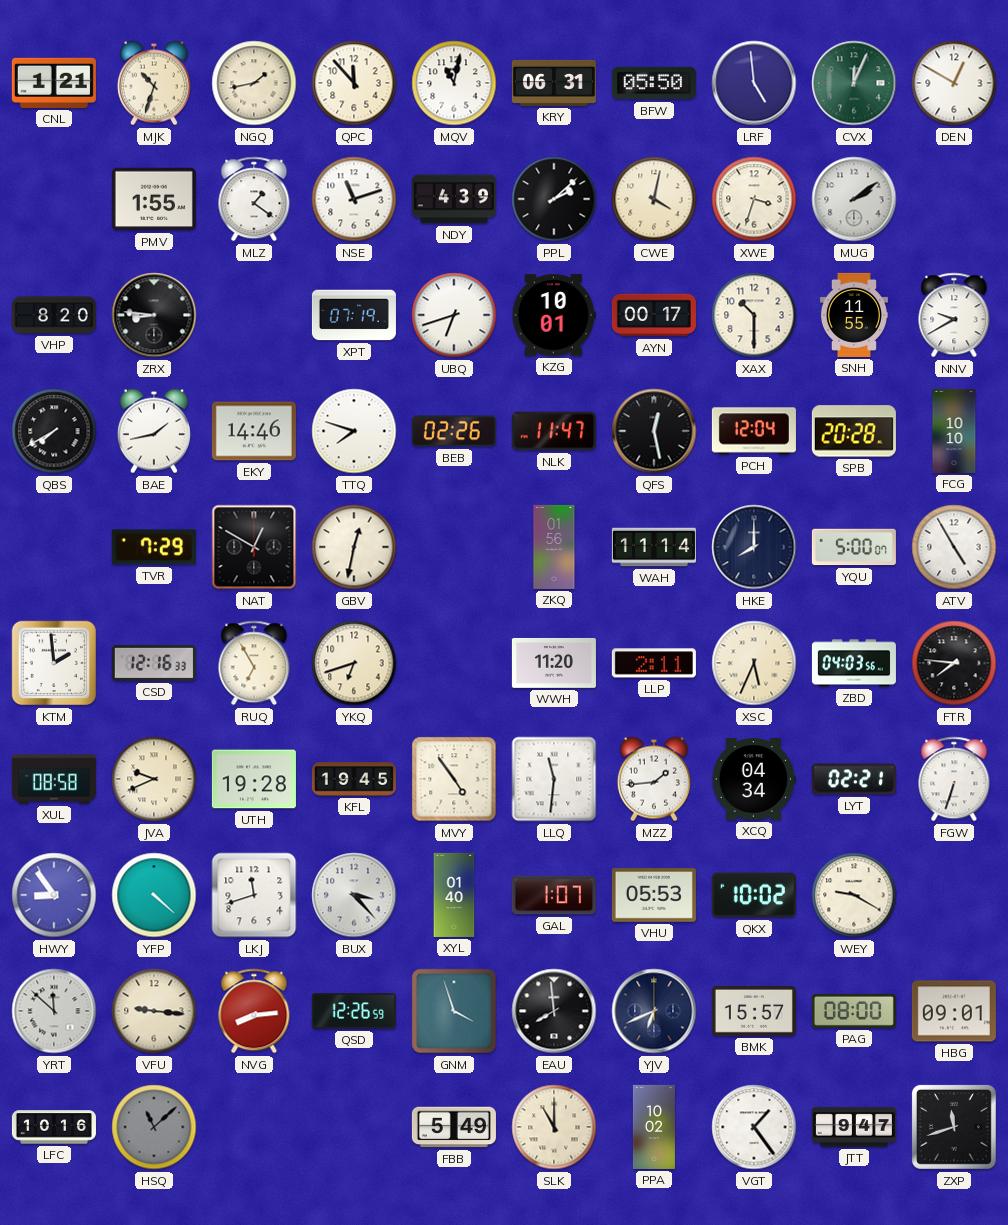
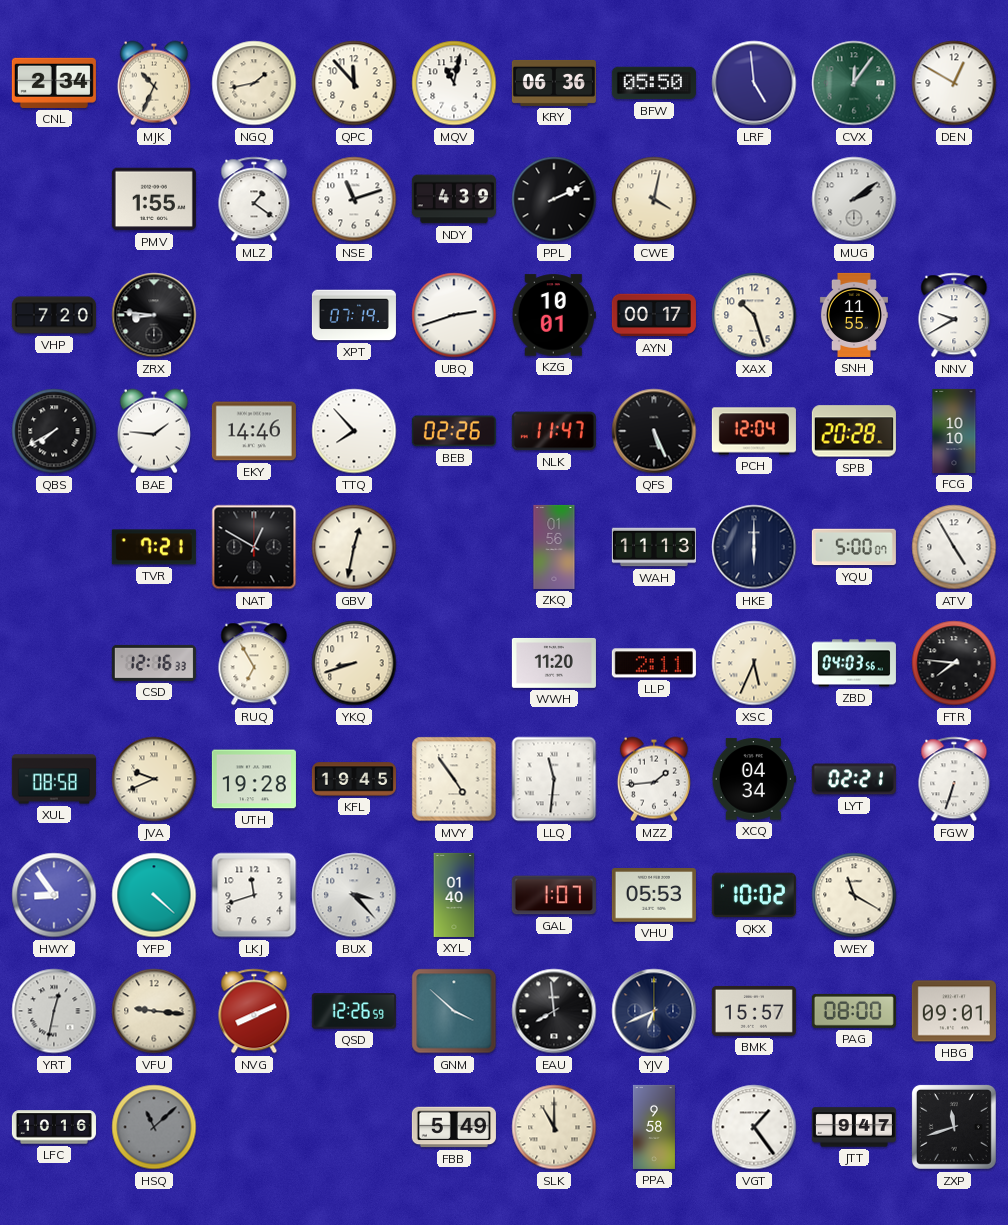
CNL: 1:21 -> 2:34
MJK: 10:33 -> 10:34
KRY: 06:31 -> 06:36
CVX: 12:04 -> 12:06
PPL: 2:08 -> 2:11
XWE: 3:33 -> none
VHP: 8:20 -> 7:20
UBQ: 6:42 -> 2:42
XAX: 10:30 -> 10:27
BAE: 1:43 -> 1:46
TTQ: 7:48 -> 7:53
QFS: 12:28 -> 5:26
TVR: 7:29 -> 7:21
WAH: 11:14 -> 11:13
HKE: 8:00 -> 6:00
KTM: 1:59 -> none
YKQ: 6:42 -> 8:42
WEY: 9:20 -> 11:20
YRT: 11:52 -> 12:32
NVG: 8:14 -> 8:11
GNM: 3:57 -> 3:52
PPA: 10:02 -> 9:58
